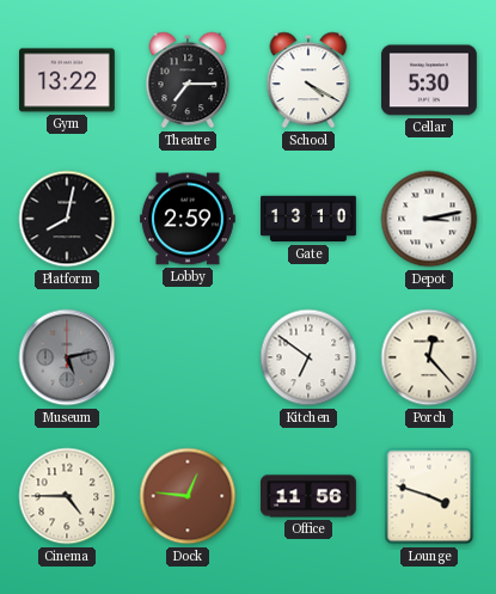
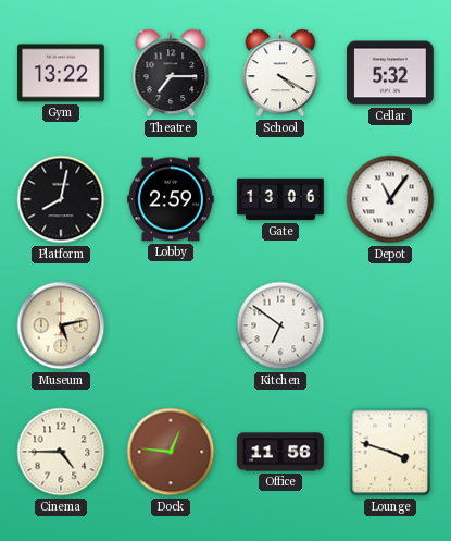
Cellar: 5:30 -> 5:32
Gate: 13:10 -> 13:06
Depot: 3:13 -> 11:06
Museum dial: grey -> cream
Porch: 12:23 -> none
